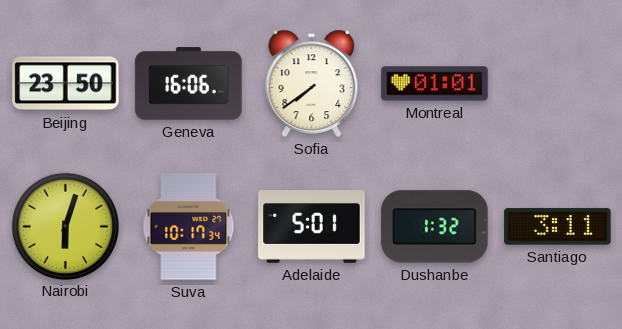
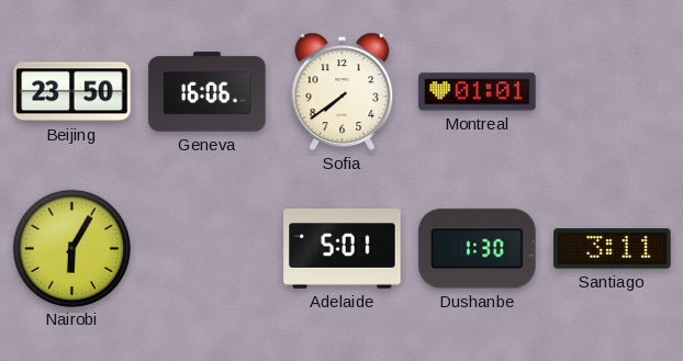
Nairobi: 6:03 -> 6:05
Suva: 10:17 -> none
Dushanbe: 1:32 -> 1:30
